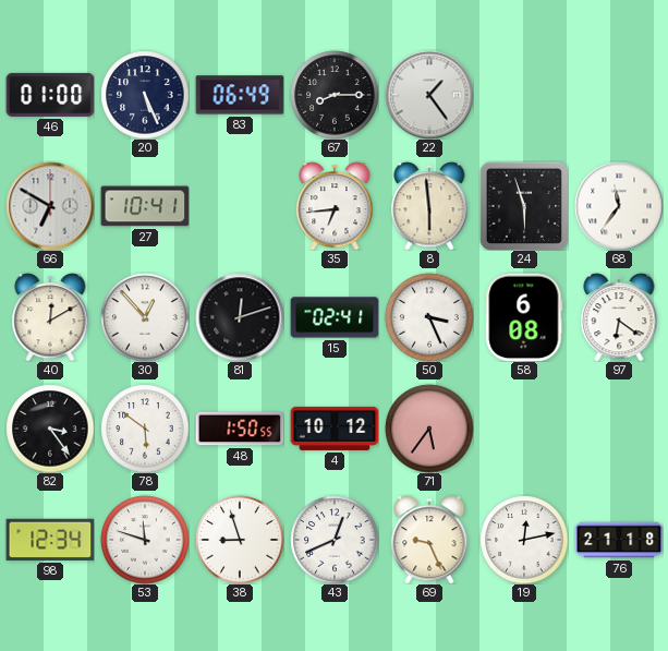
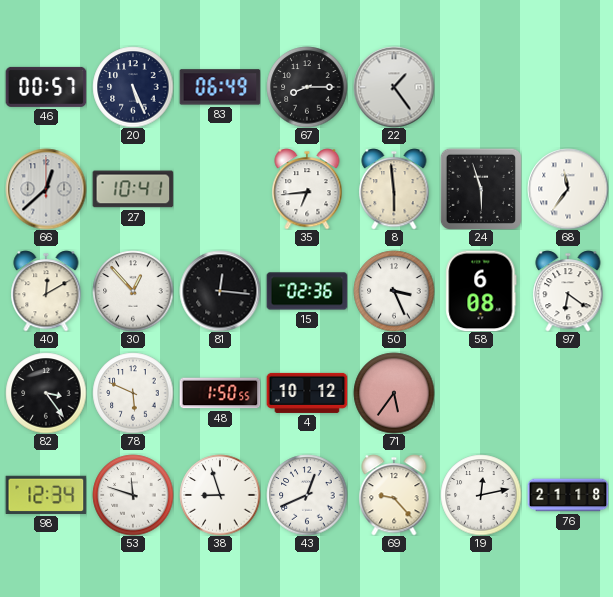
46: 01:00 -> 00:57
66: 6:50 -> 12:38
81: 12:12 -> 12:16
15: 02:41 -> 02:36
78: 5:51 -> 5:49
69: 9:26 -> 9:23
